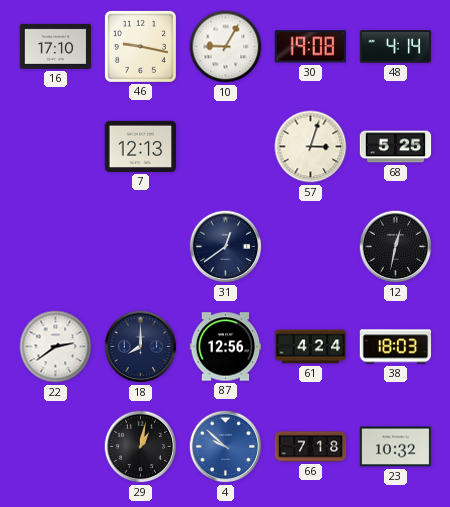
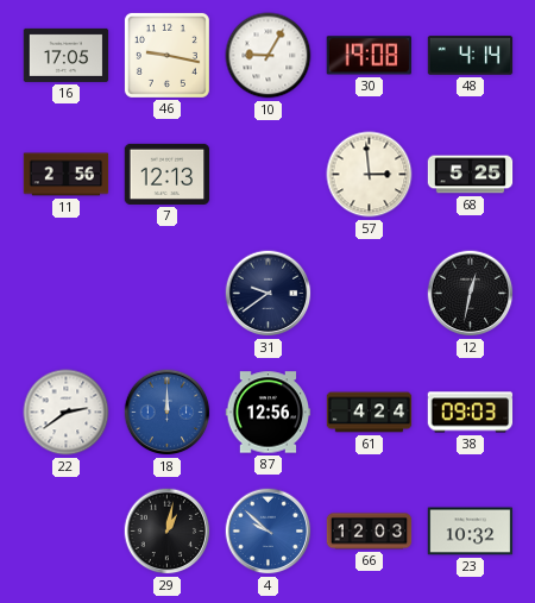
16: 17:10 -> 17:05
11: none -> 2:56
57: 3:03 -> 2:59
31: 12:39 -> 9:39
18: 8:00 -> 12:00
18 dial: navy -> blue
38: 18:03 -> 09:03
66: 7:18 -> 12:03
